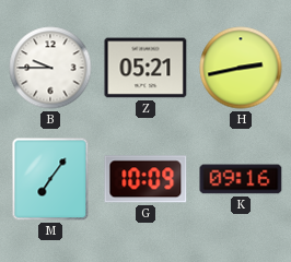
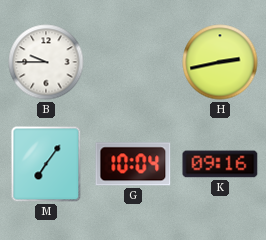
Z: 05:21 -> none
G: 10:09 -> 10:04
